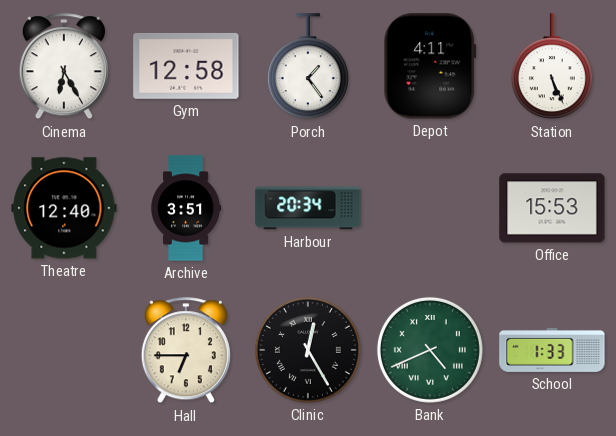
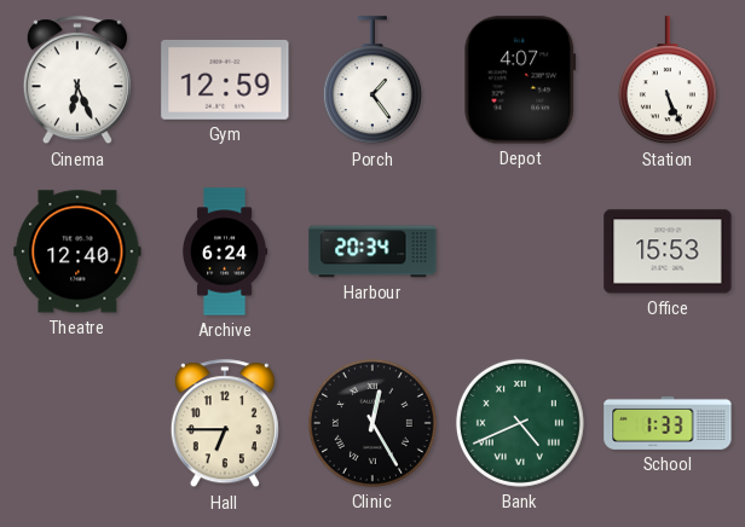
Cinema: 6:25 -> 6:26
Gym: 12:58 -> 12:59
Depot: 4:11 -> 4:07
Archive: 3:51 -> 6:24
